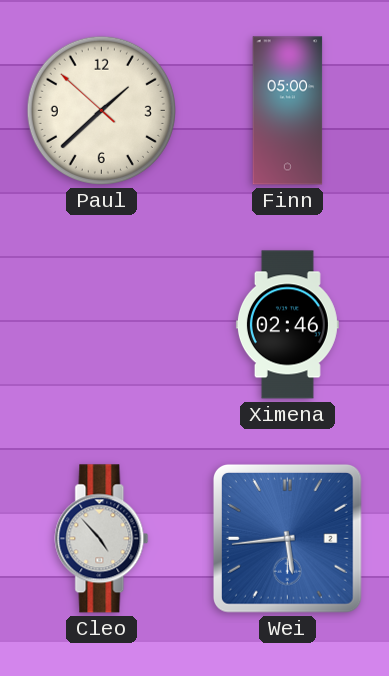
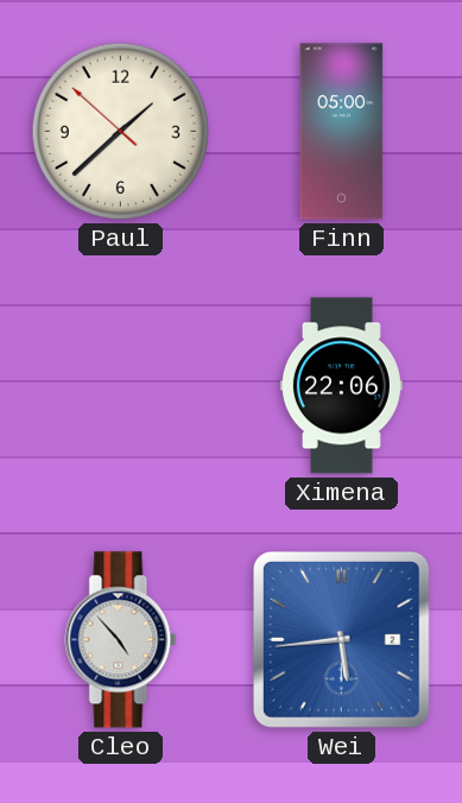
Ximena: 02:46 -> 22:06
